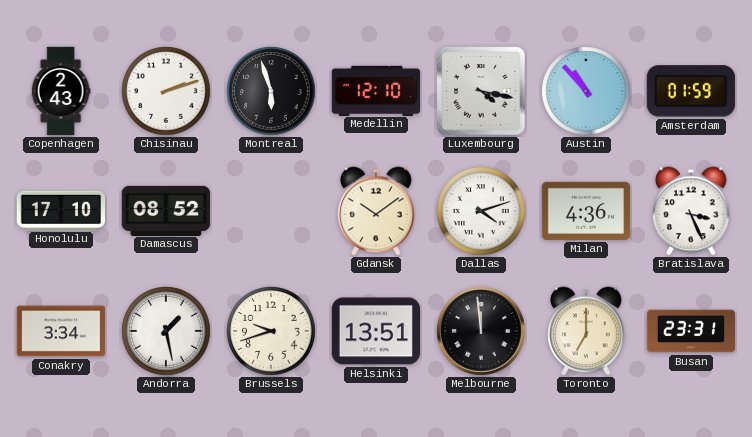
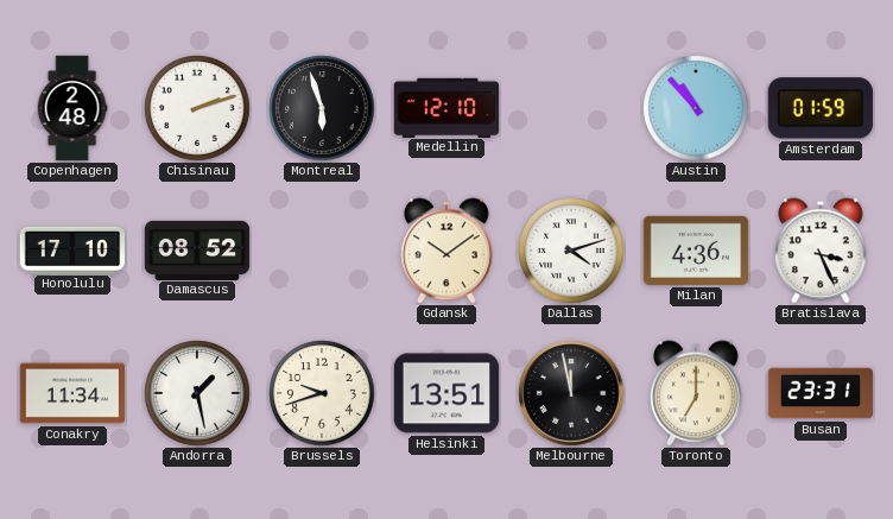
Copenhagen: 2:43 -> 2:48
Luxembourg: 4:17 -> none
Conakry: 3:34 -> 11:34
Melbourne: 11:59 -> 11:58
